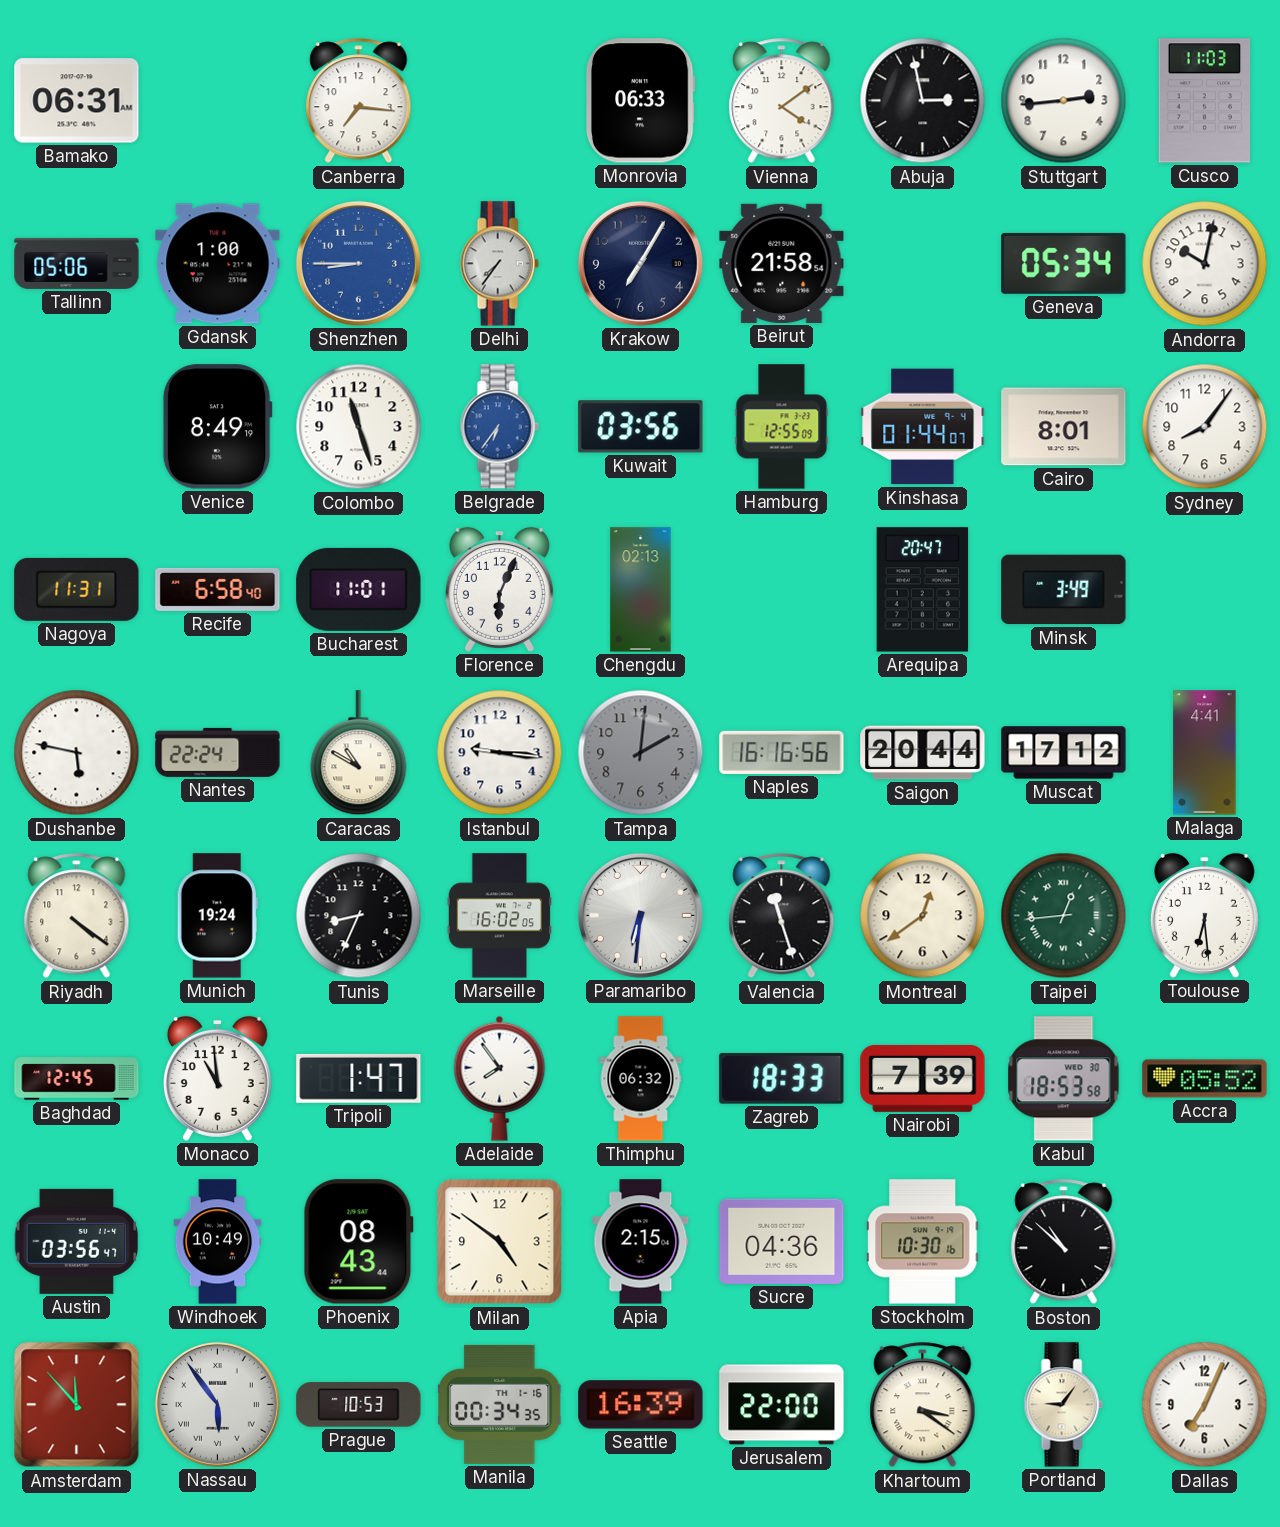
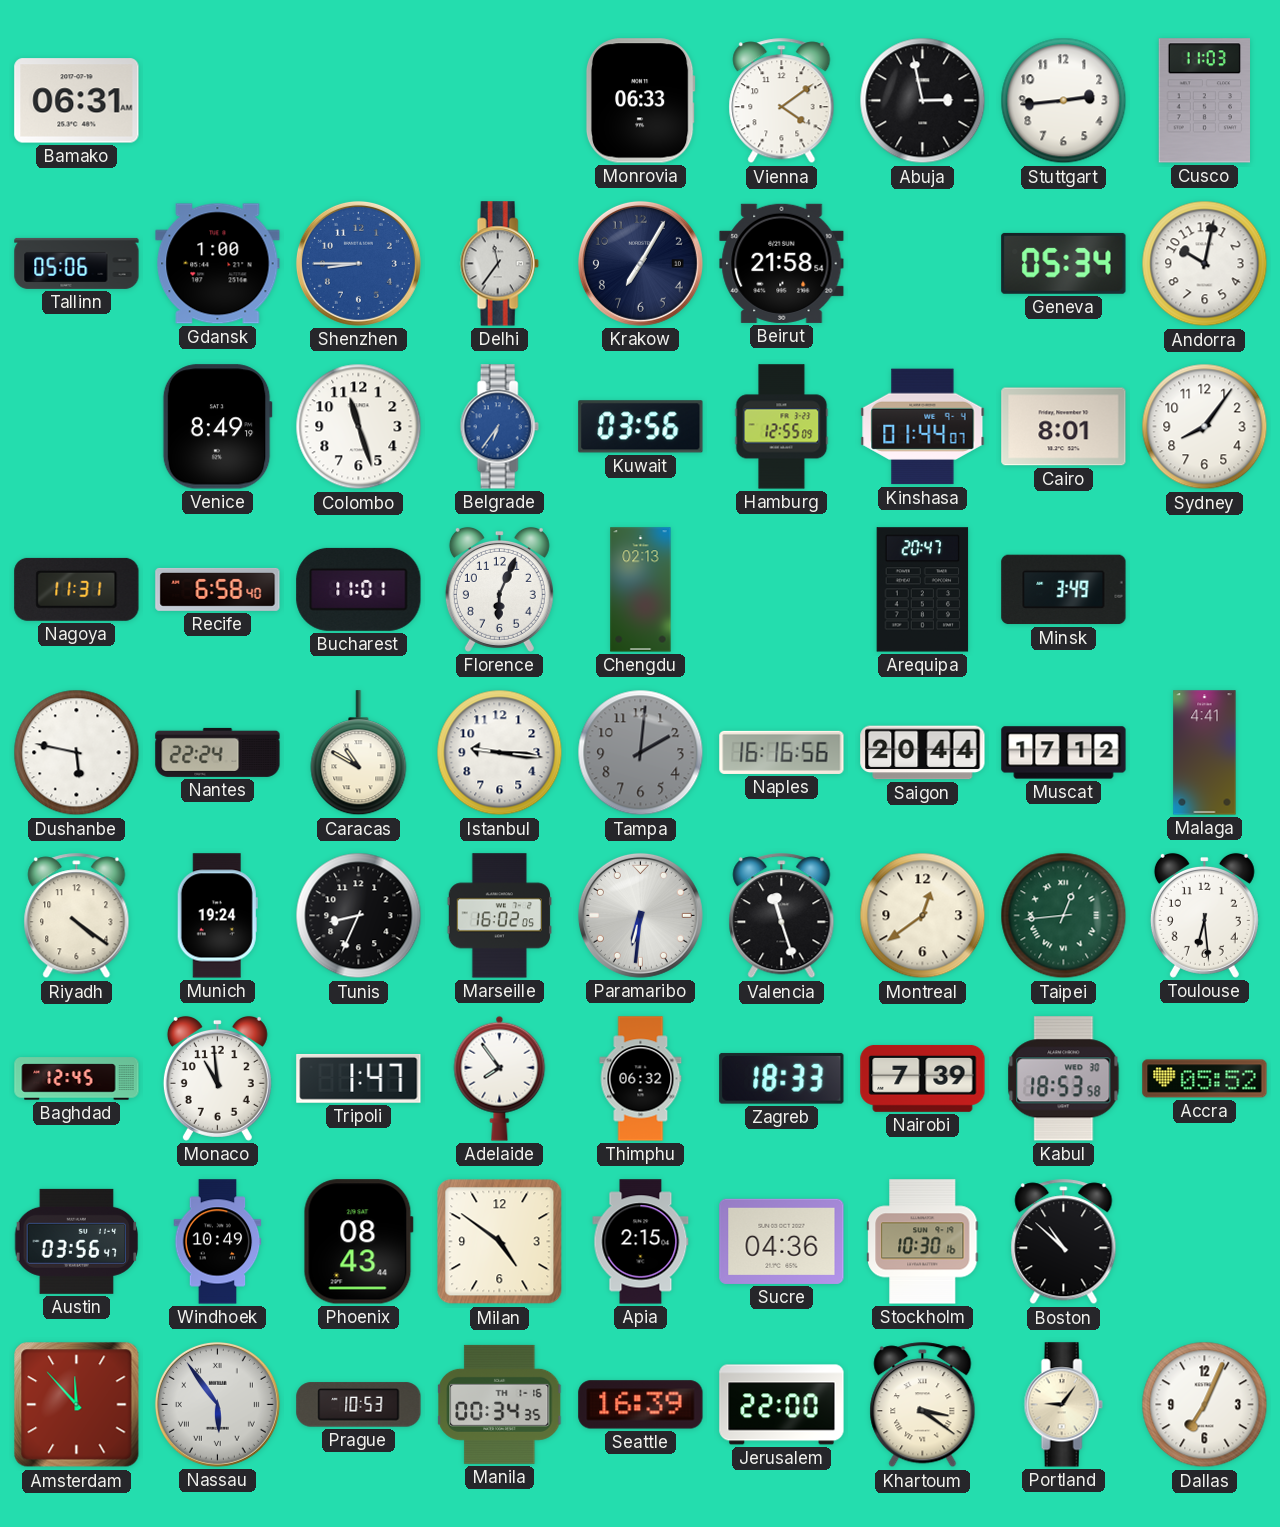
Canberra: 7:16 -> none
Delhi: 7:36 -> 11:36
